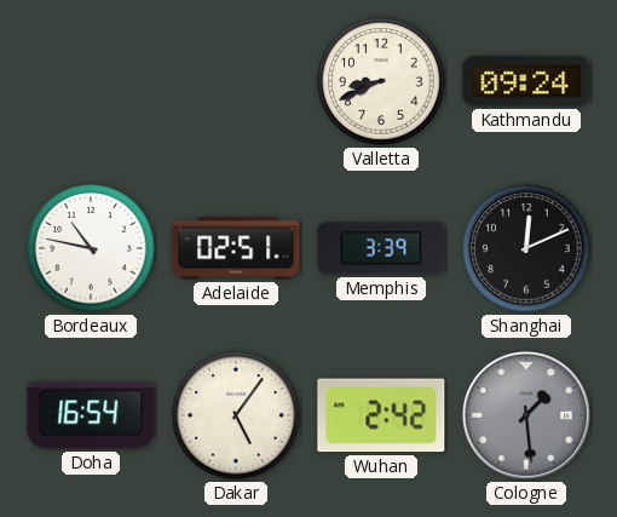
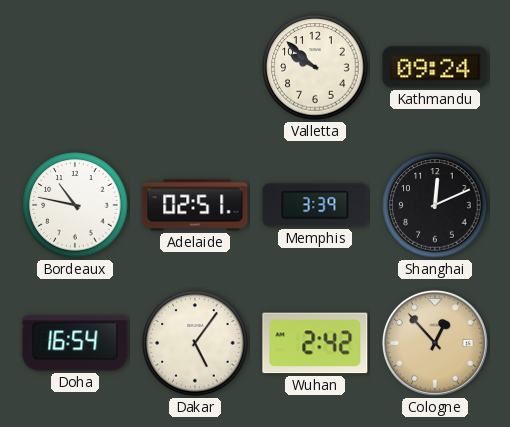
Valletta: 8:41 -> 9:52
Cologne: 1:29 -> 12:53
Cologne dial: grey -> champagne
